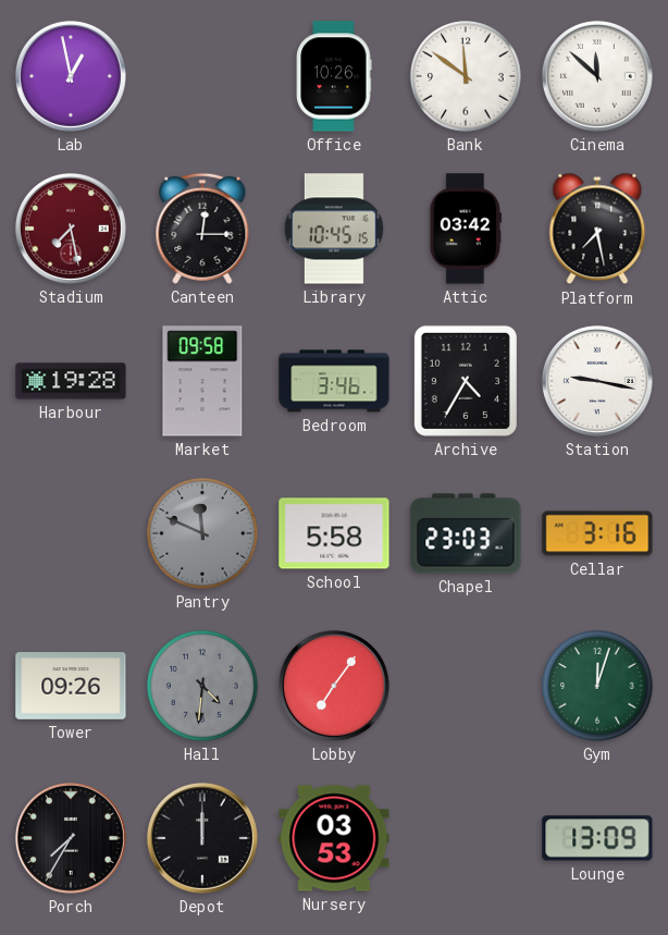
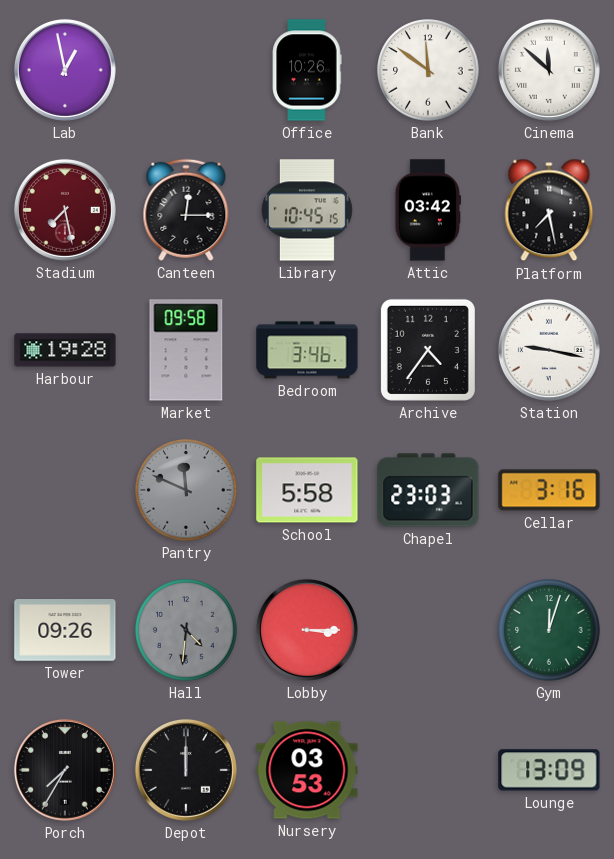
Archive: 4:35 -> 4:36
Lobby: 7:06 -> 3:15
